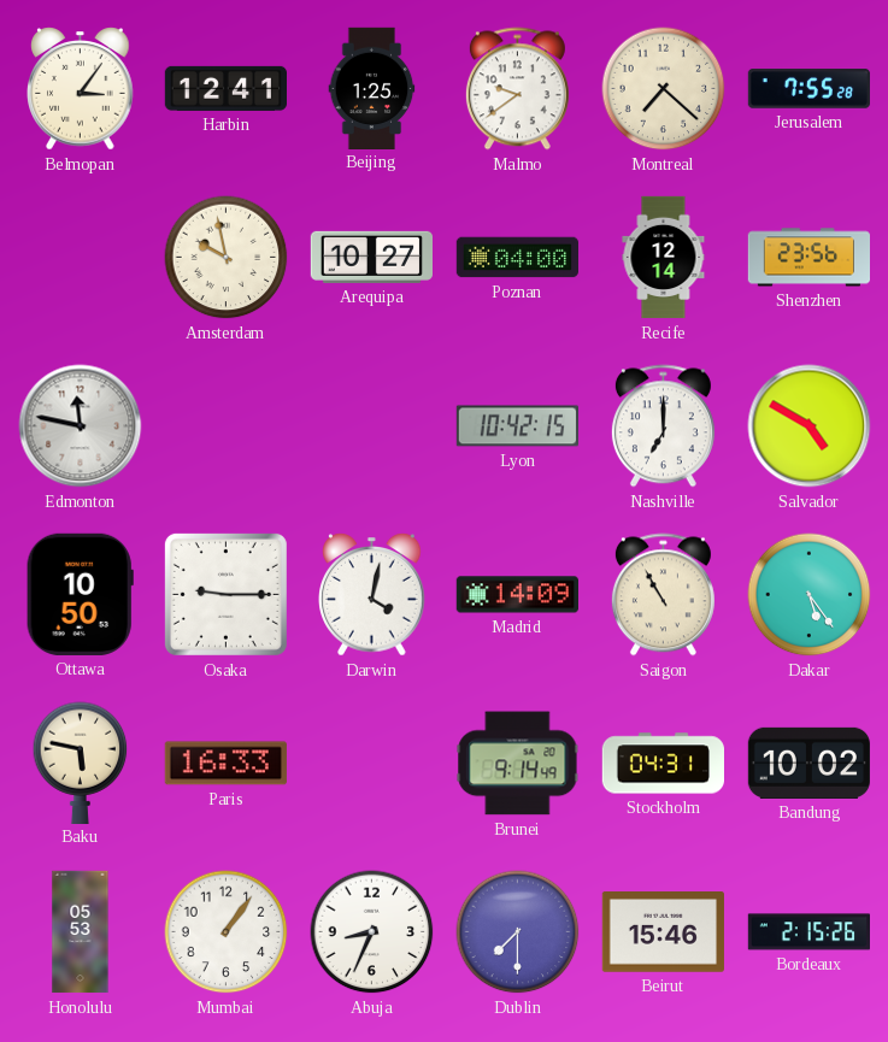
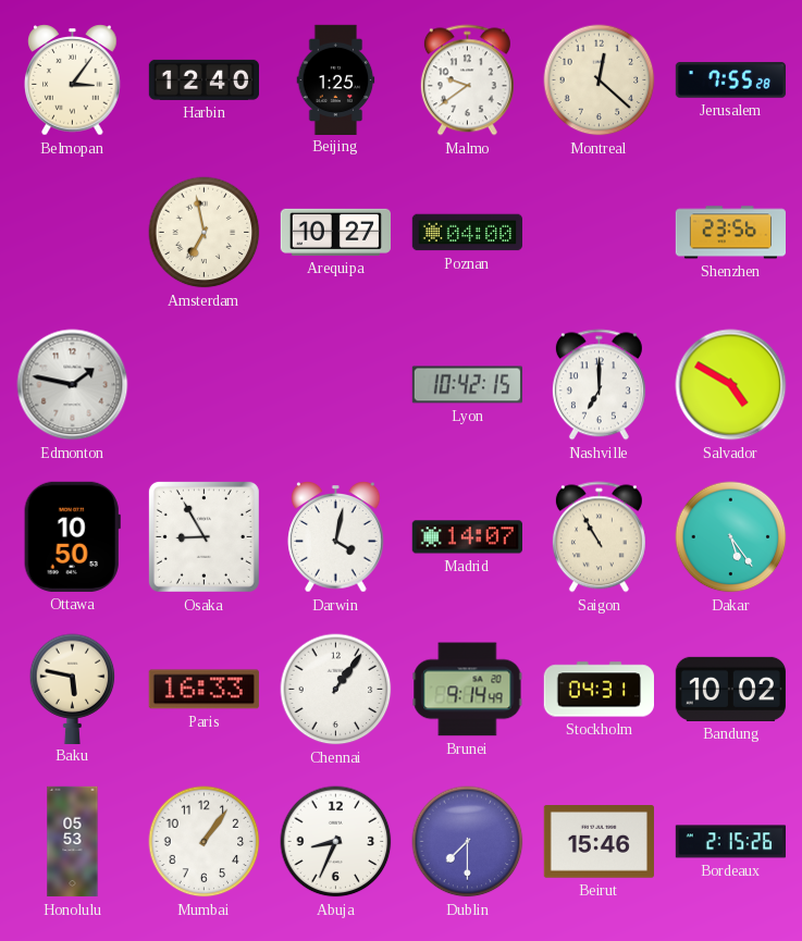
Harbin: 12:41 -> 12:40
Montreal: 7:22 -> 12:22
Amsterdam: 9:58 -> 6:58
Recife: 12:14 -> none
Edmonton: 11:47 -> 1:47
Osaka: 9:15 -> 8:55
Madrid: 14:09 -> 14:07
Chennai: none -> 1:06
